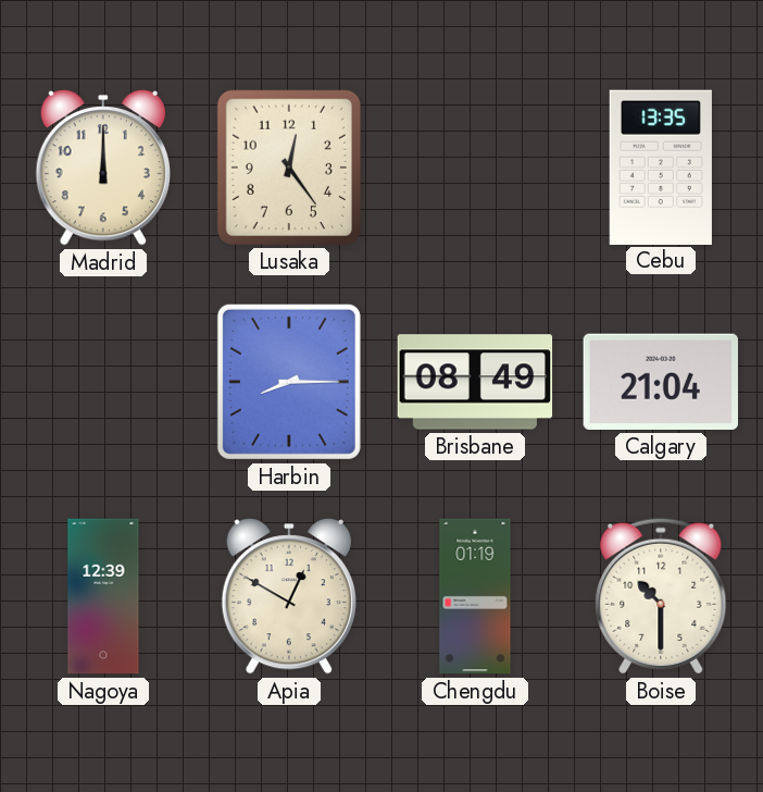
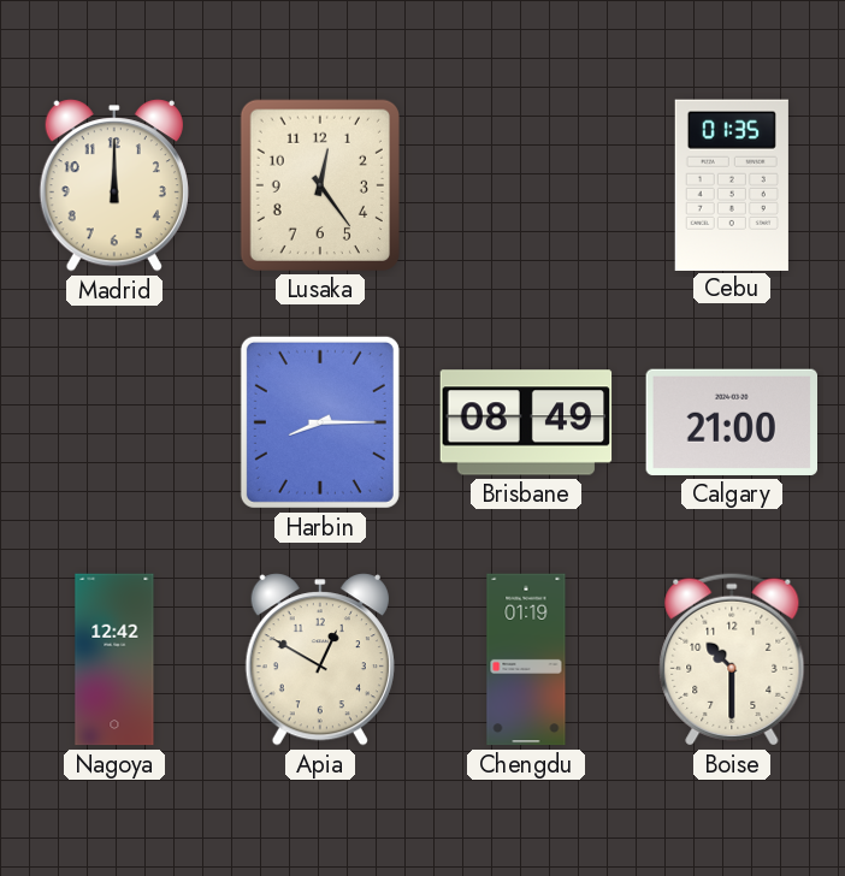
Cebu: 13:35 -> 01:35
Calgary: 21:04 -> 21:00
Nagoya: 12:39 -> 12:42
